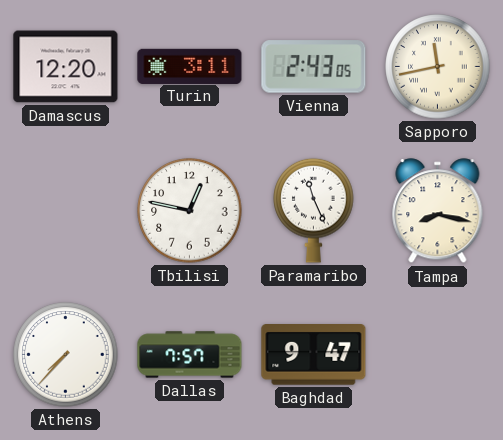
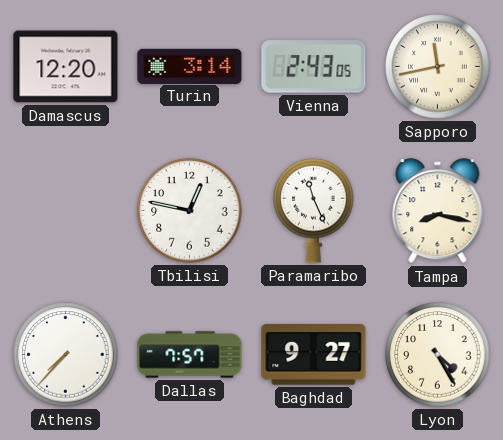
Turin: 3:11 -> 3:14
Baghdad: 9:47 -> 9:27
Lyon: none -> 4:25
